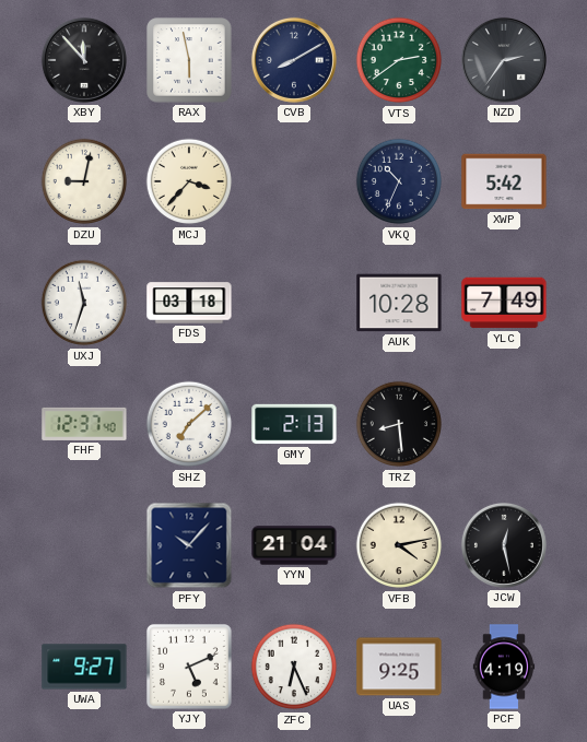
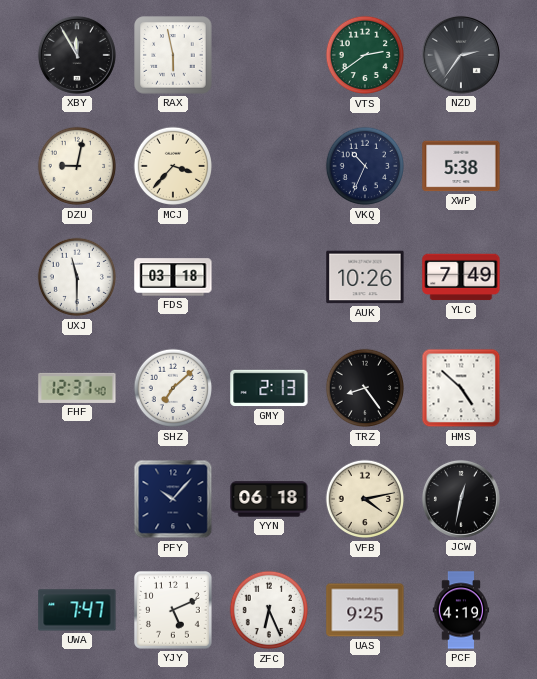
XBY: 11:53 -> 11:55
CVB: 8:10 -> none
XWP: 5:42 -> 5:38
UXJ: 11:33 -> 11:30
AUK: 10:28 -> 10:26
TRZ: 8:29 -> 8:24
HMS: none -> 4:52
YYN: 21:04 -> 06:18
JCW: 12:28 -> 12:32
UWA: 9:27 -> 7:47
